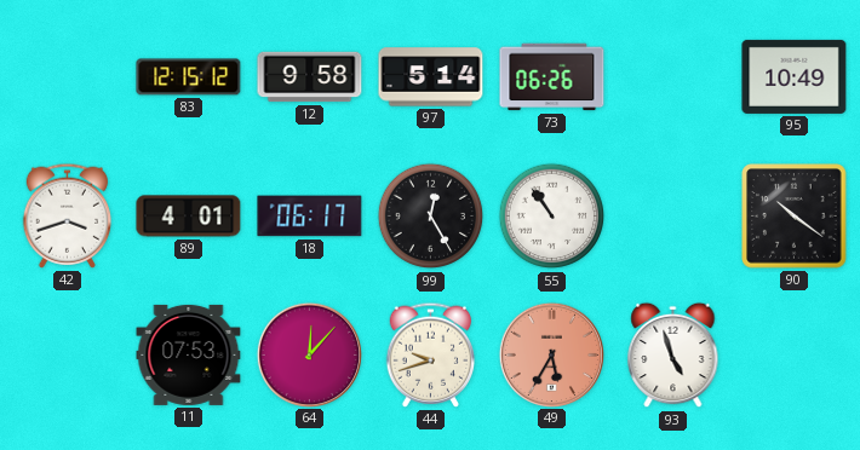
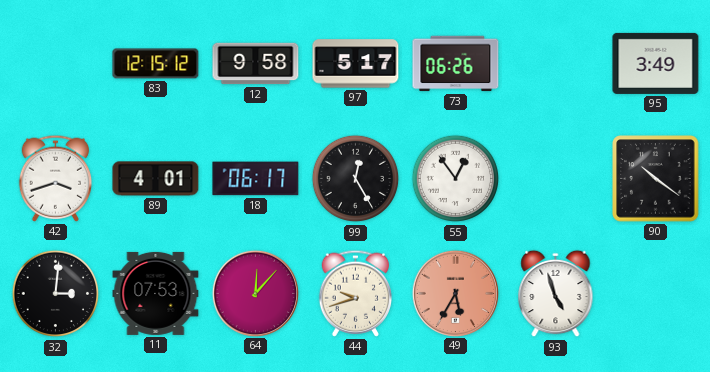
97: 5:14 -> 5:17
95: 10:49 -> 3:49
55: 10:54 -> 12:54
32: none -> 3:01
